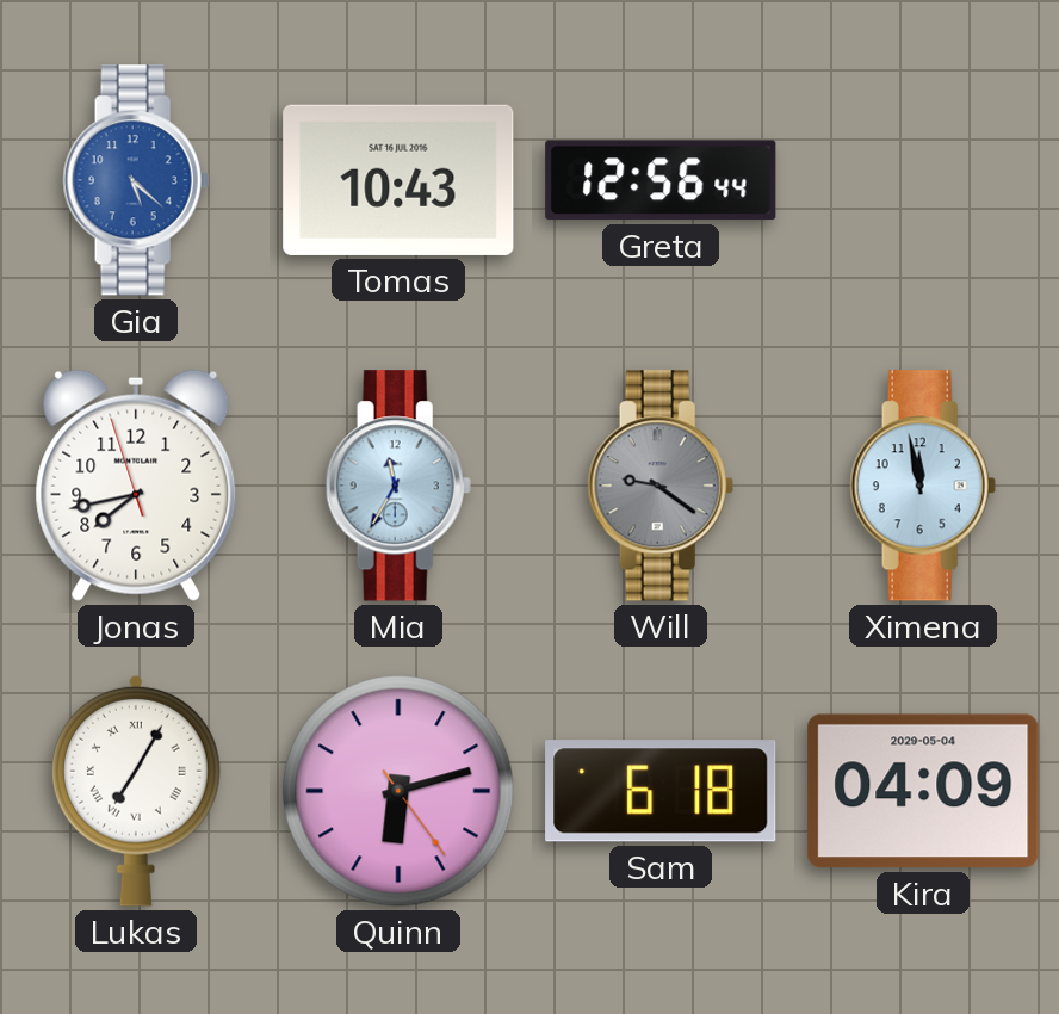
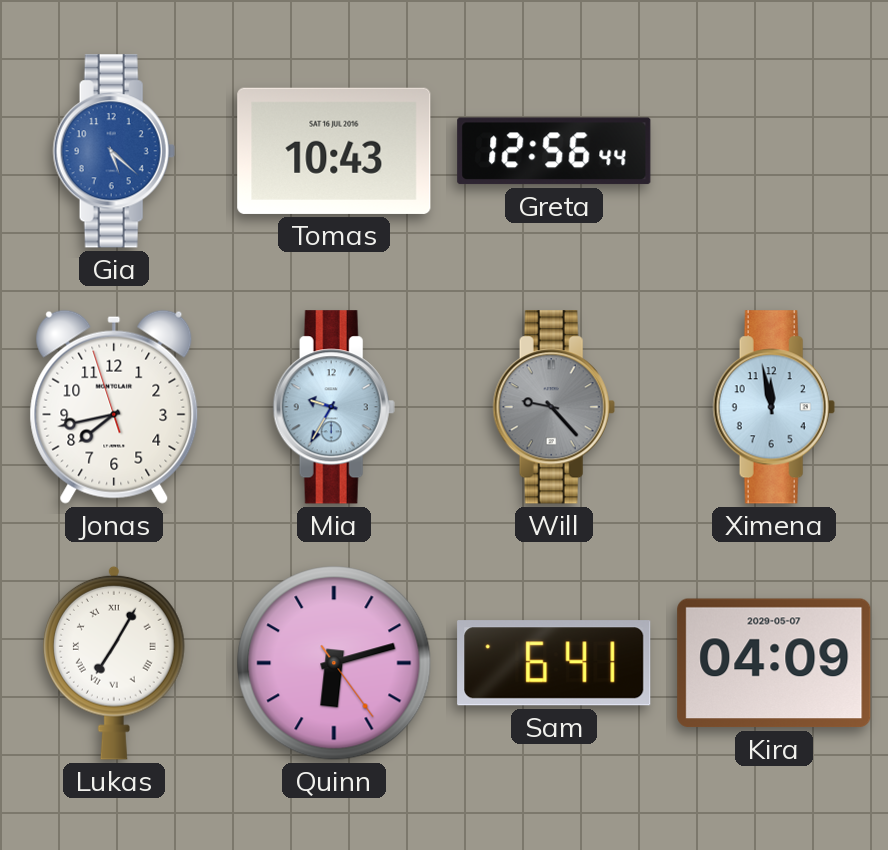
Mia: 11:35 -> 9:35
Will: 9:21 -> 9:23
Sam: 6:18 -> 6:41
Kira date: 2029-05-04 -> 2029-05-07
